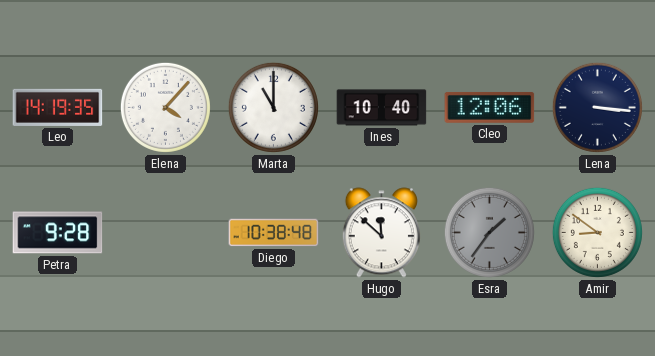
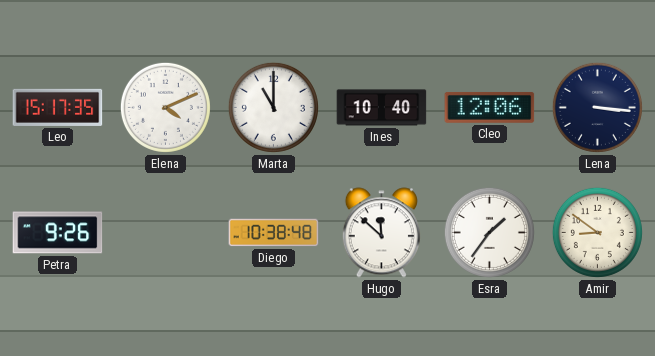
Leo: 14:19 -> 15:17
Elena: 4:07 -> 4:11
Petra: 9:28 -> 9:26
Esra dial: grey -> white
